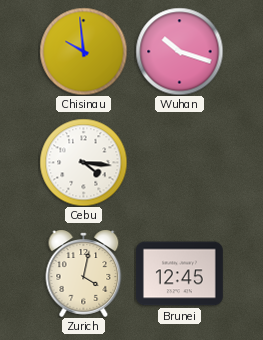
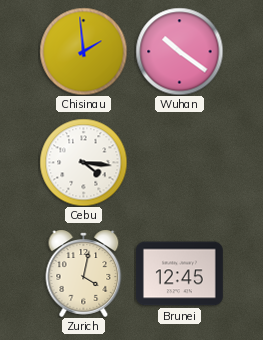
Chisinau: 9:59 -> 1:59
Wuhan: 10:18 -> 10:21
